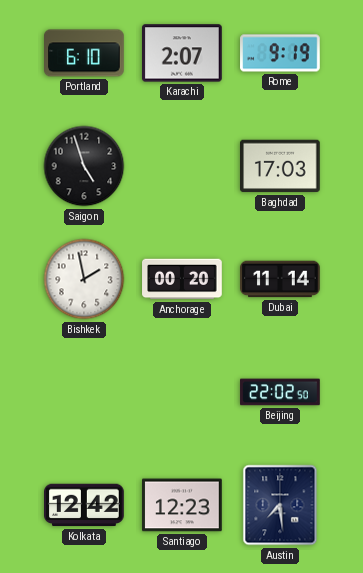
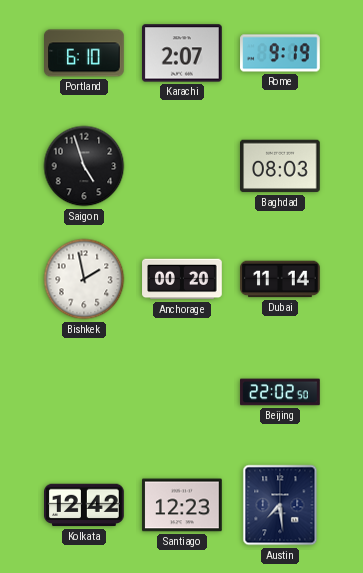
Baghdad: 17:03 -> 08:03
